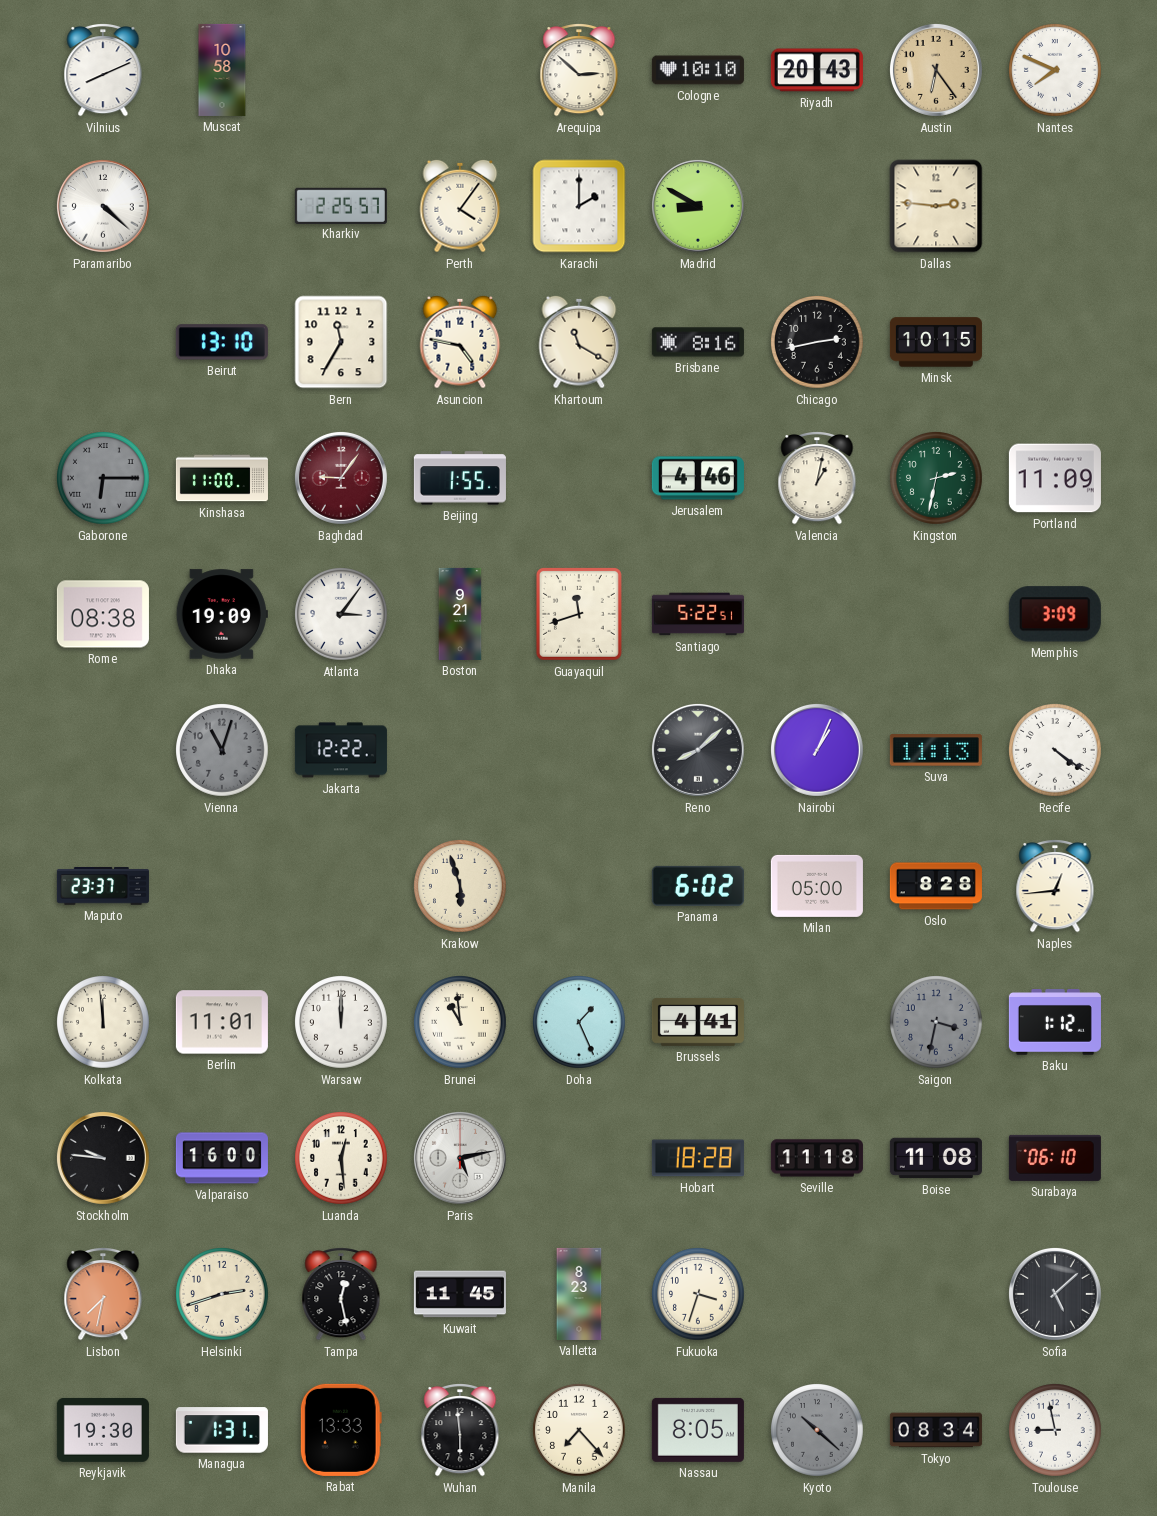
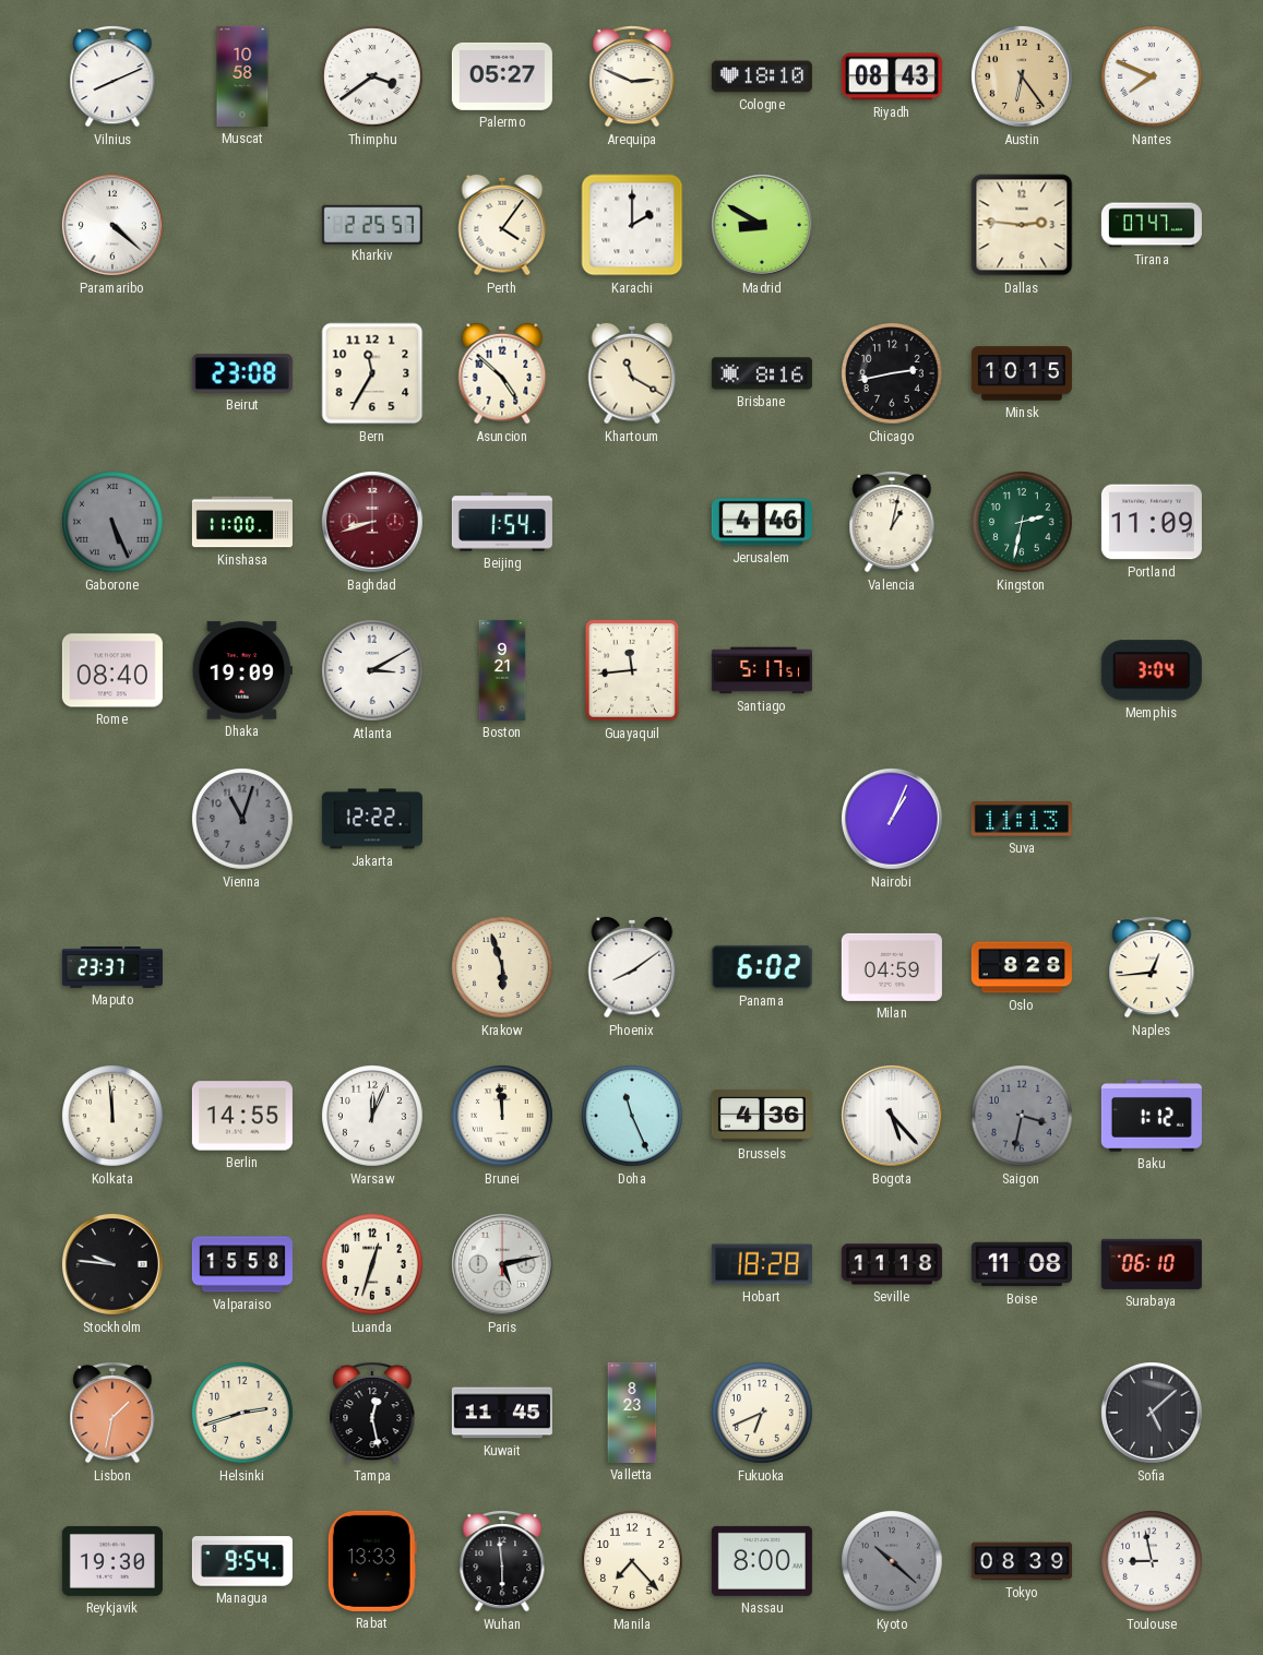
Thimphu: none -> 3:39
Palermo: none -> 05:27
Arequipa: 2:52 -> 2:49
Cologne: 10:10 -> 18:10
Riyadh: 20:43 -> 08:43
Tirana: none -> 07:47
Beirut: 13:10 -> 23:08
Asuncion: 4:47 -> 4:52
Gaborone: 6:15 -> 5:26
Baghdad: 9:06 -> 8:42
Beijing: 1:55 -> 1:54
Rome: 08:38 -> 08:40
Atlanta: 3:06 -> 3:10
Guayaquil: 11:42 -> 11:44
Santiago: 5:22 -> 5:17
Memphis: 3:09 -> 3:04
Reno: 8:08 -> none
Recife: 4:21 -> none
Phoenix: none -> 8:09
Milan: 05:00 -> 04:59
Berlin: 11:01 -> 14:55
Warsaw: 12:00 -> 12:04
Brunei: 10:59 -> 11:59
Doha: 1:26 -> 11:26
Brussels: 4:41 -> 4:36
Bogota: none -> 5:23
Valparaiso: 16:00 -> 15:58
Luanda: 12:29 -> 12:33
Lisbon: 7:32 -> 1:32
Fukuoka: 3:33 -> 6:41
Managua: 1:31 -> 9:54
Nassau: 8:05 -> 8:00
Tokyo: 08:34 -> 08:39
